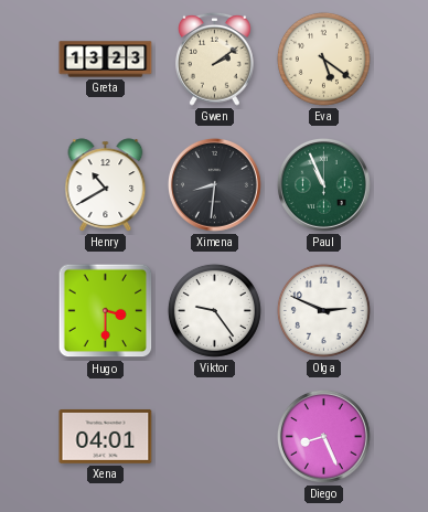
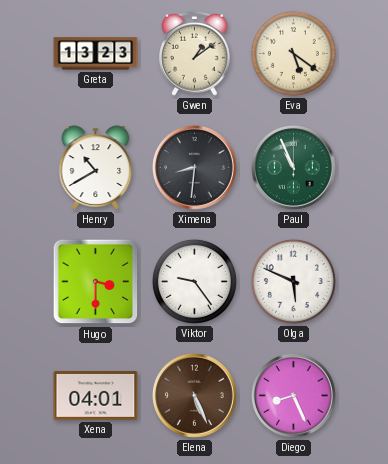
Gwen: 2:09 -> 1:09
Olga: 2:49 -> 5:49
Elena: none -> 5:26
